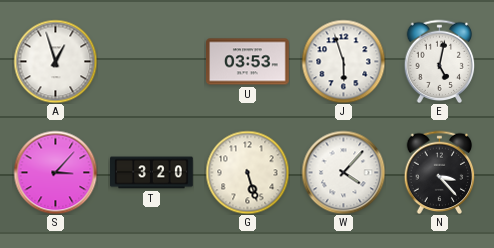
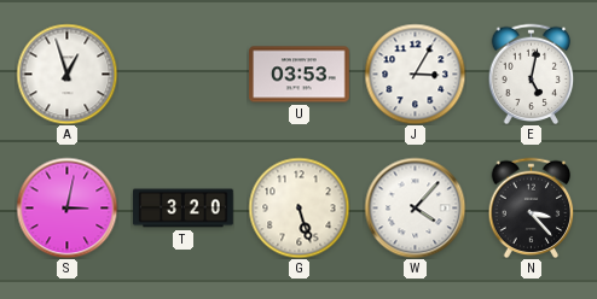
J: 5:57 -> 3:05
S: 3:07 -> 3:02
